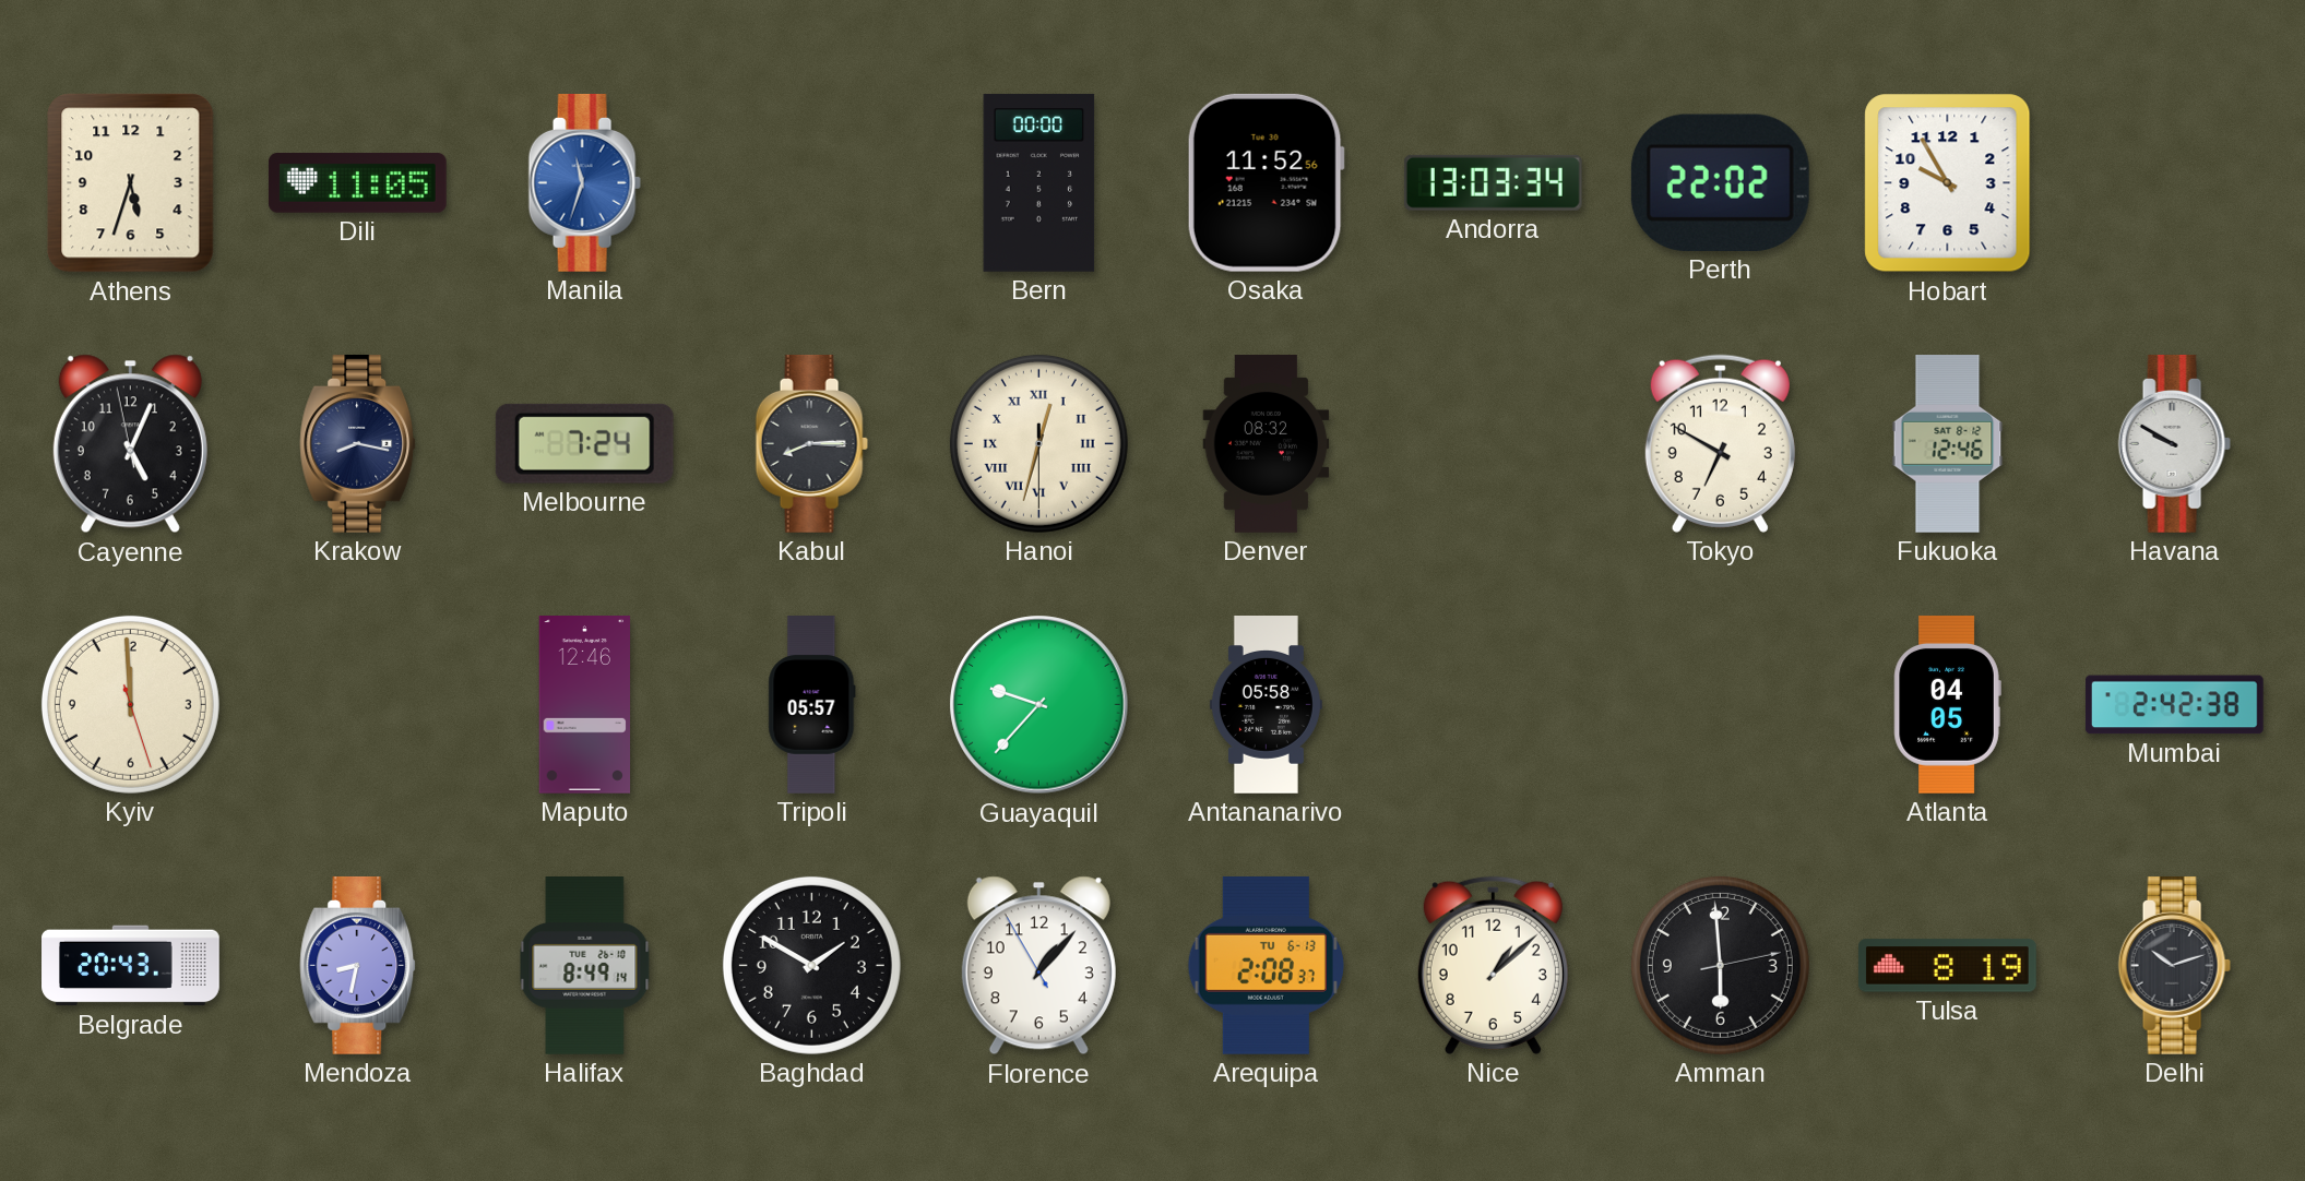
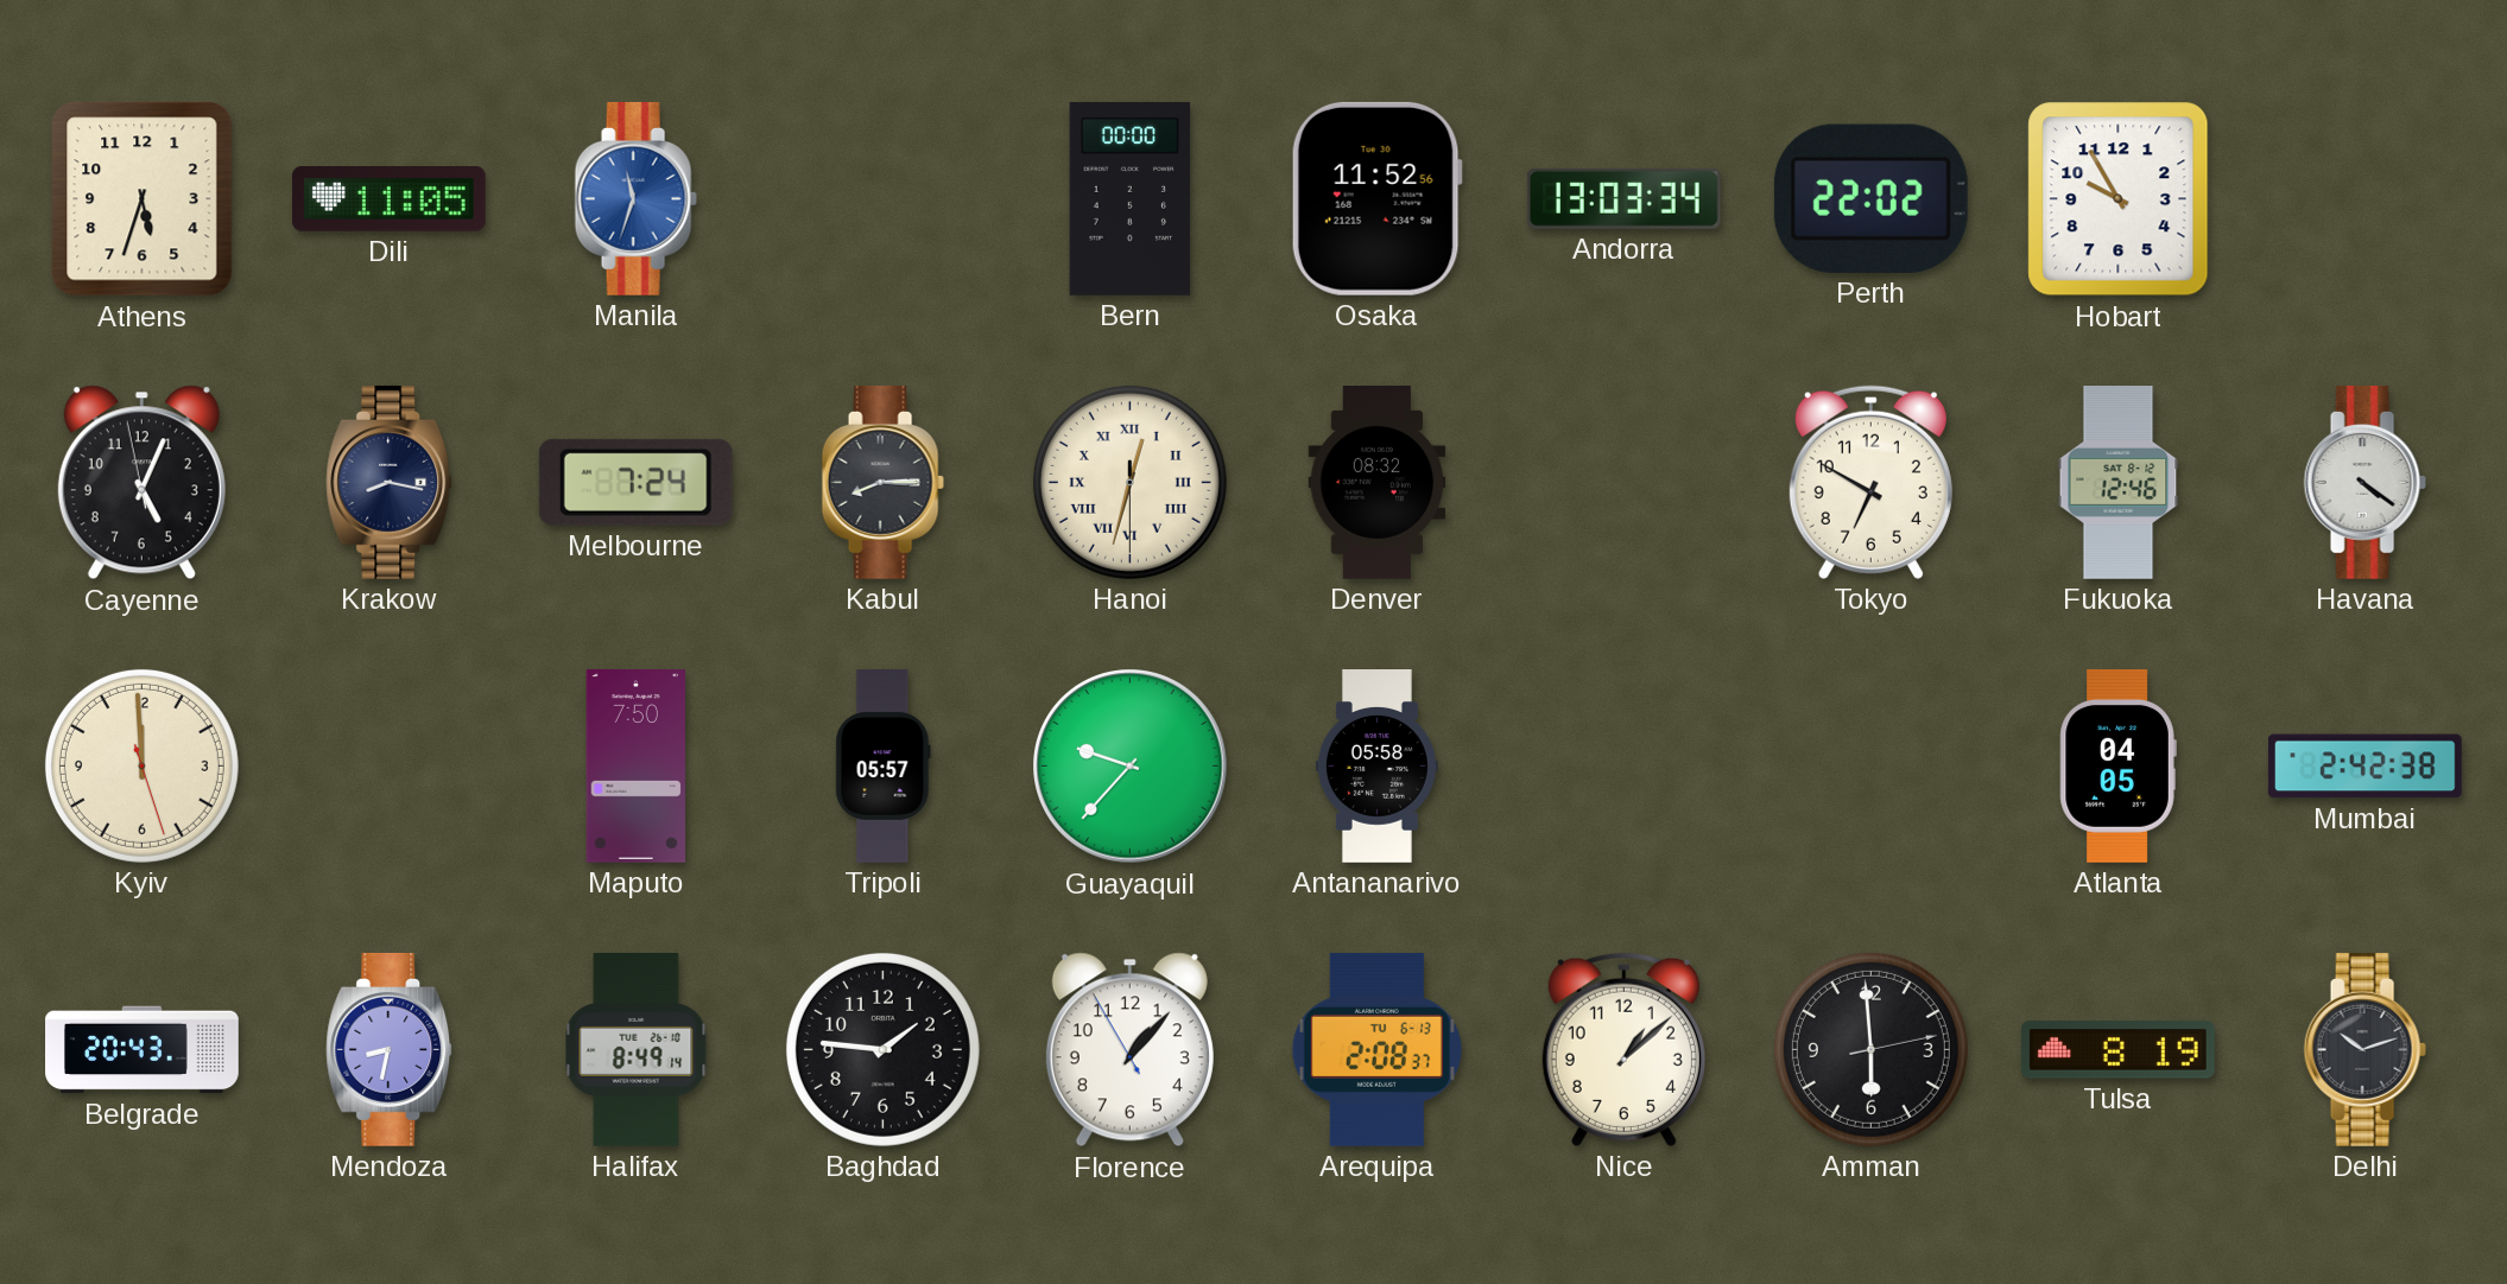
Havana: 9:50 -> 4:21
Maputo: 12:46 -> 7:50
Baghdad: 1:50 -> 1:46
